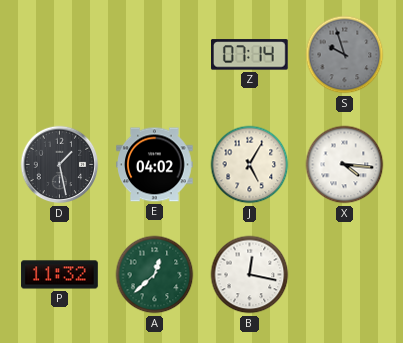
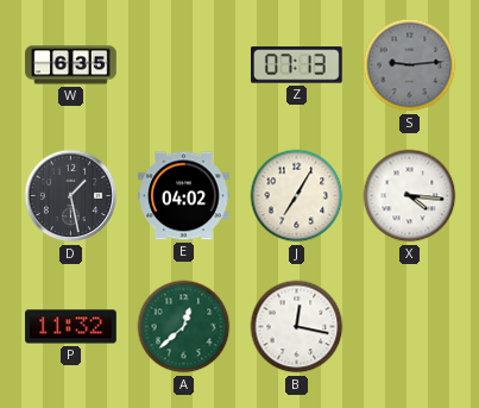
W: none -> 6:35
Z: 07:14 -> 07:13
S: 9:57 -> 9:14
J: 5:05 -> 7:05
